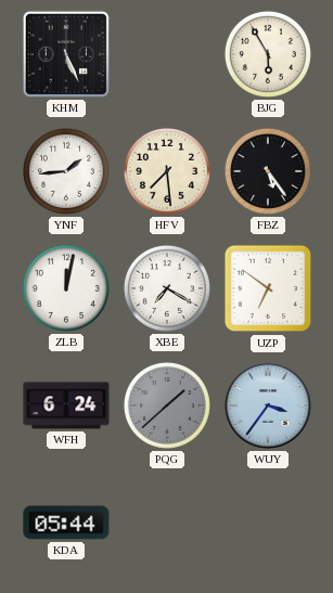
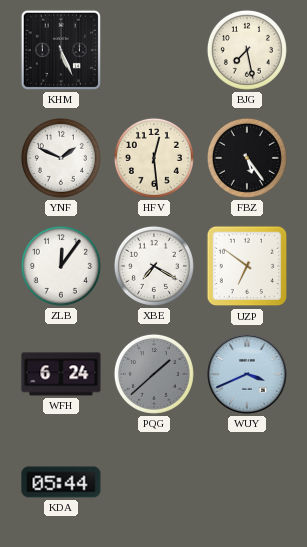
BJG: 5:55 -> 7:28
YNF: 1:44 -> 1:49
HFV: 7:29 -> 12:29
ZLB: 12:02 -> 12:06
WUY: 3:36 -> 3:41
